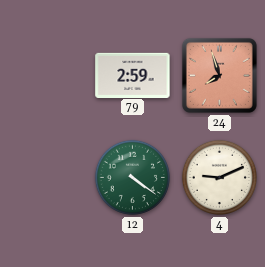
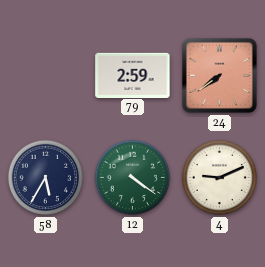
24: 7:57 -> 7:39
58: none -> 5:35
